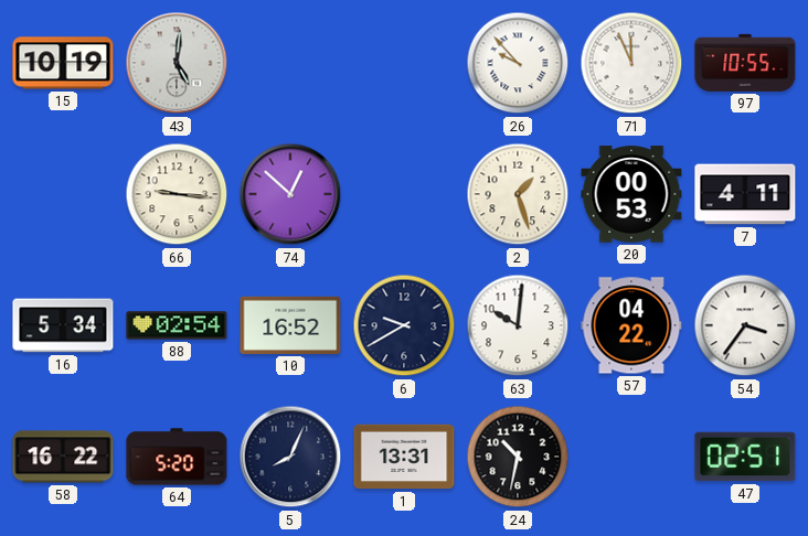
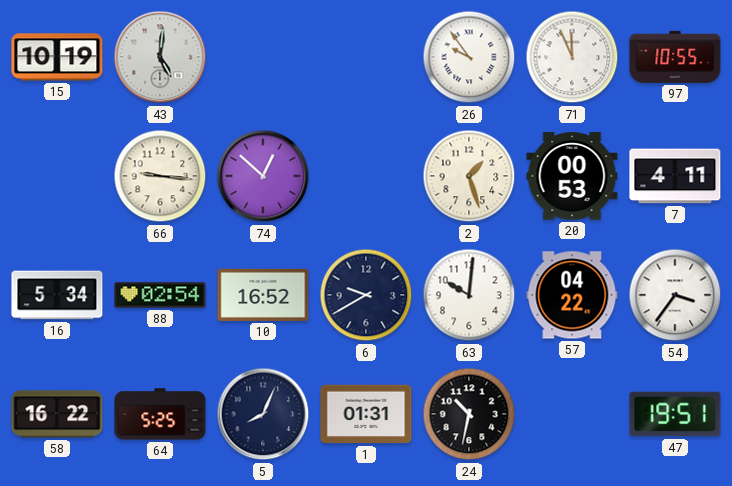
26: 9:53 -> 9:54
64: 5:20 -> 5:25
1: 13:31 -> 01:31
47: 02:51 -> 19:51
